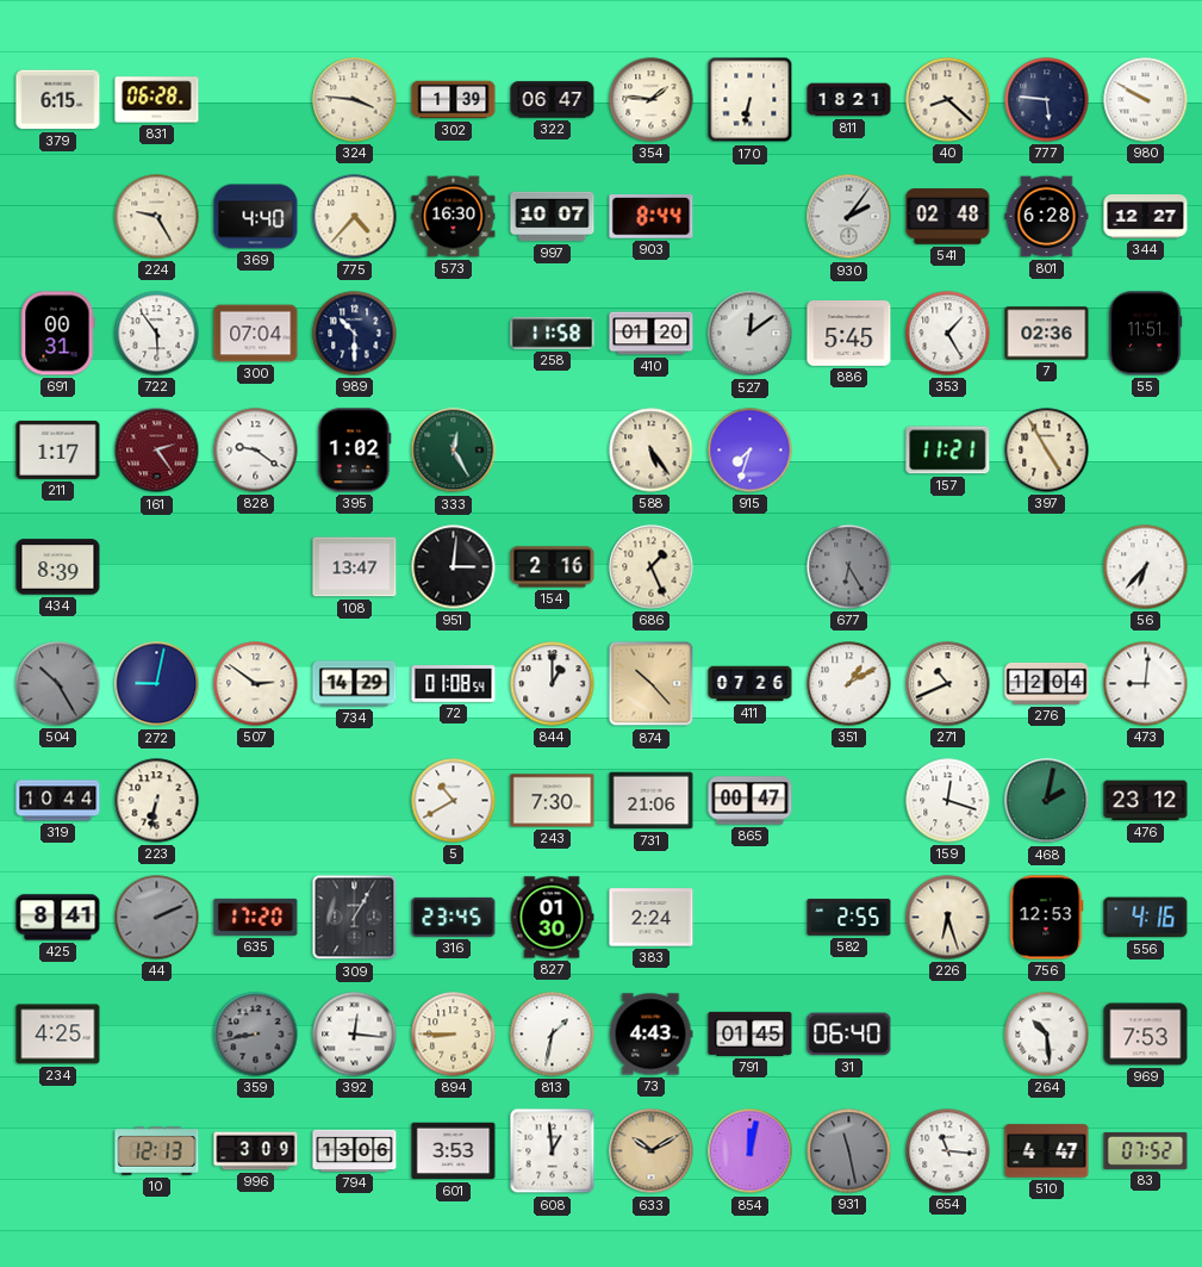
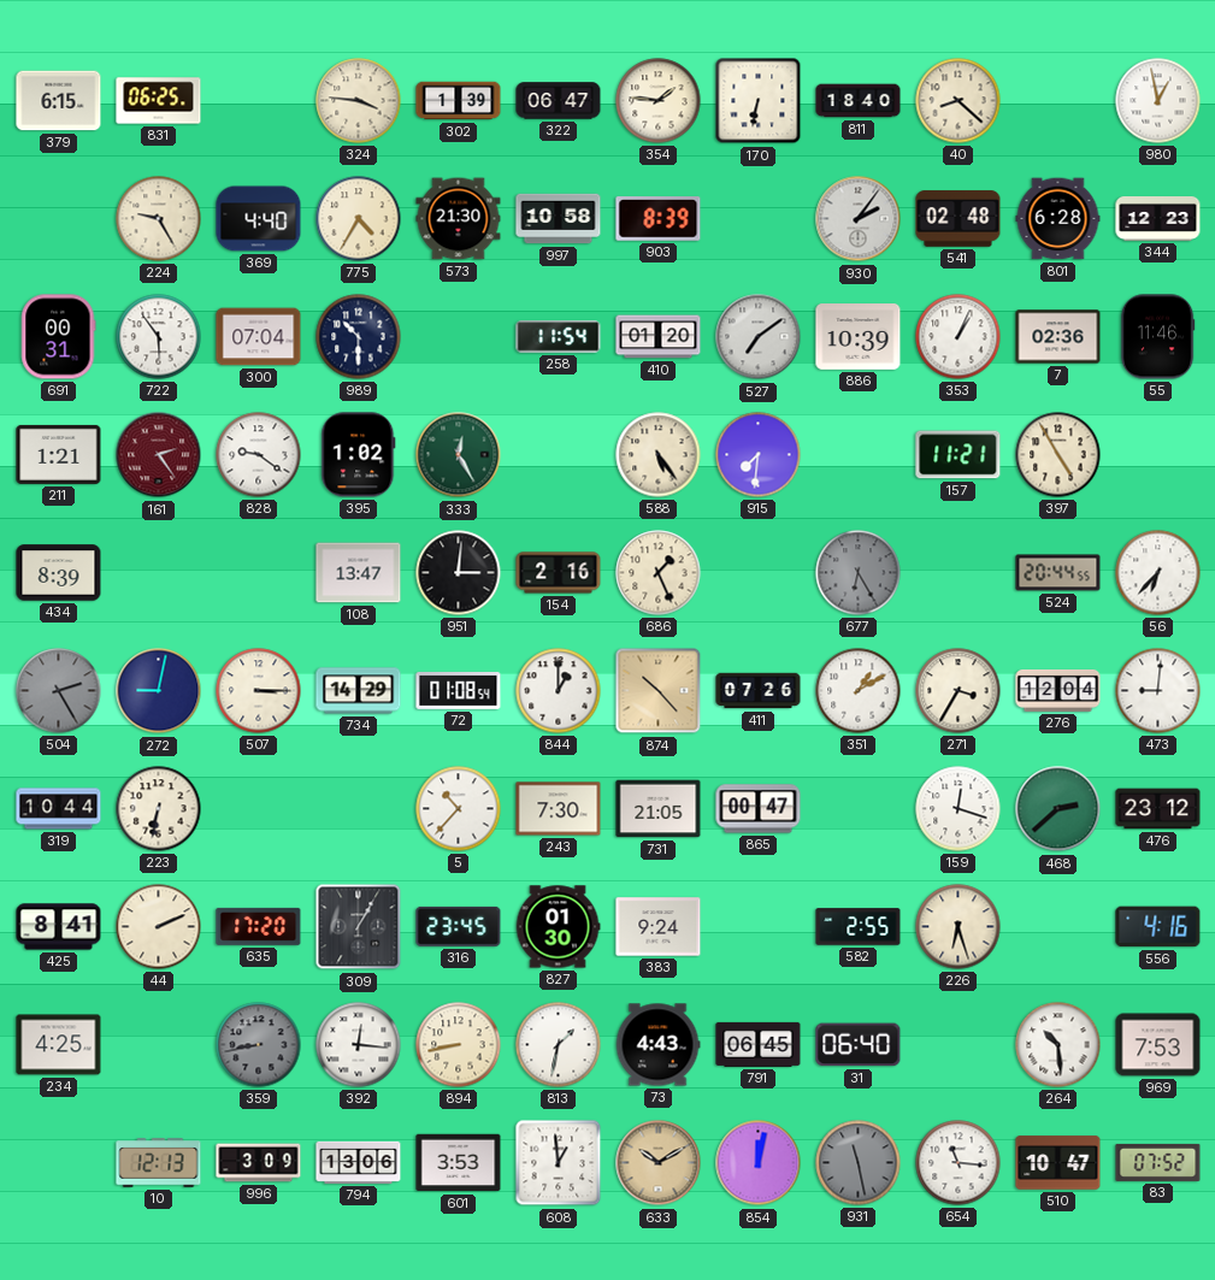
831: 06:28 -> 06:25
811: 18:21 -> 18:40
777: 5:46 -> none
980: 9:50 -> 12:58
775: 4:37 -> 4:35
573: 16:30 -> 21:30
997: 10:07 -> 10:58
903: 8:44 -> 8:39
344: 12:27 -> 12:23
258: 11:58 -> 11:54
527: 12:09 -> 7:09
886: 5:45 -> 10:39
353: 1:25 -> 1:04
55: 11:51 -> 11:46
211: 1:17 -> 1:21
915: 7:33 -> 7:31
524: none -> 20:44
504: 10:25 -> 2:25
507: 2:51 -> 3:15
271: 10:41 -> 3:35
5: 10:40 -> 10:37
731: 21:06 -> 21:05
468: 2:02 -> 2:38
44 dial: grey -> cream
383: 2:24 -> 9:24
756: 12:53 -> none
894: 8:45 -> 8:43
791: 01:45 -> 06:45
510: 4:47 -> 10:47
